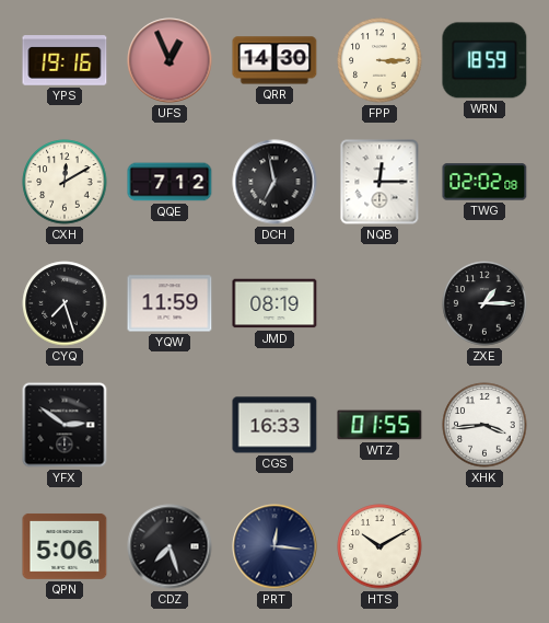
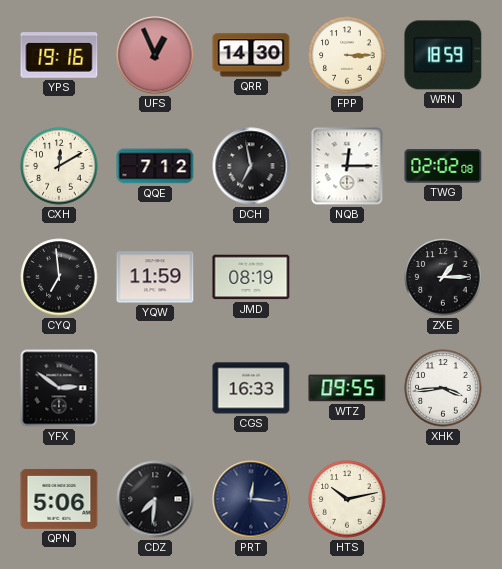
CYQ: 7:27 -> 6:59
WTZ: 01:55 -> 09:55
CDZ: 7:27 -> 7:31
HTS: 10:10 -> 10:13
